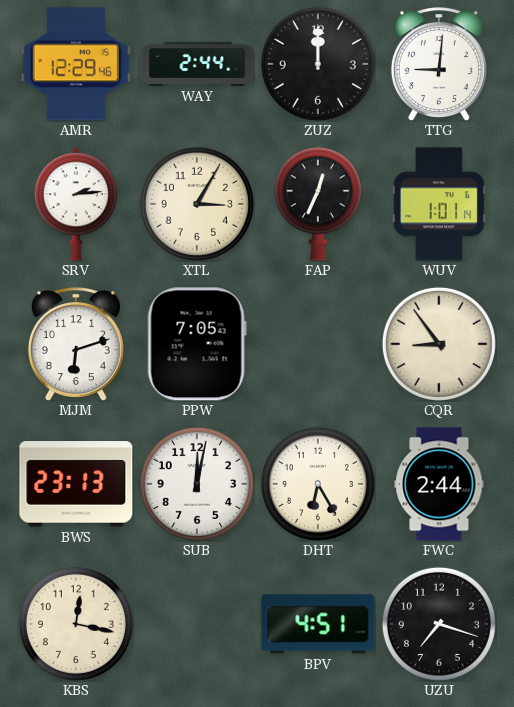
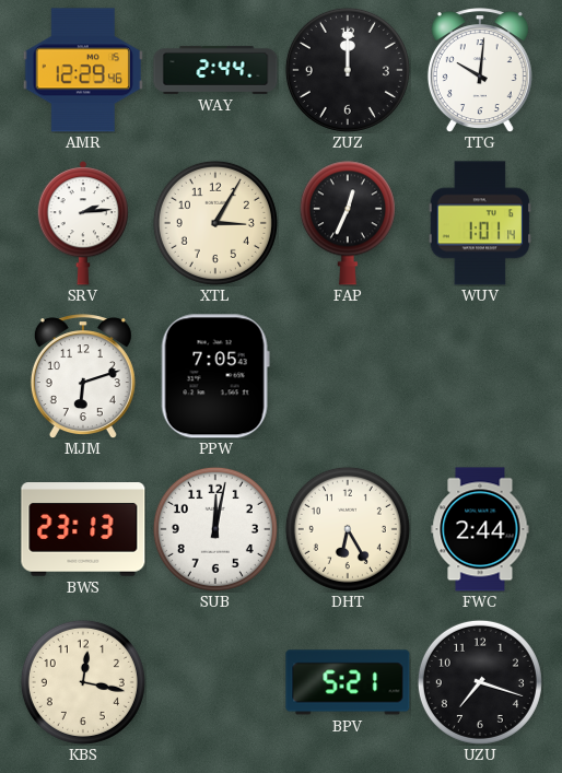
TTG: 9:01 -> 10:01
CQR: 8:54 -> none
BPV: 4:51 -> 5:21
